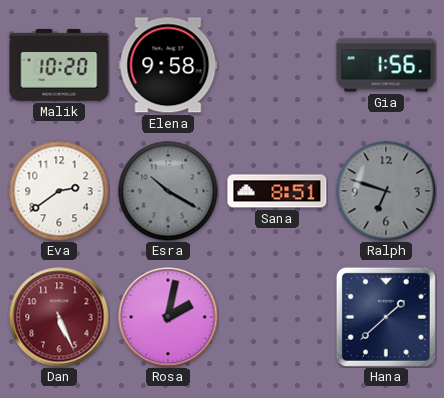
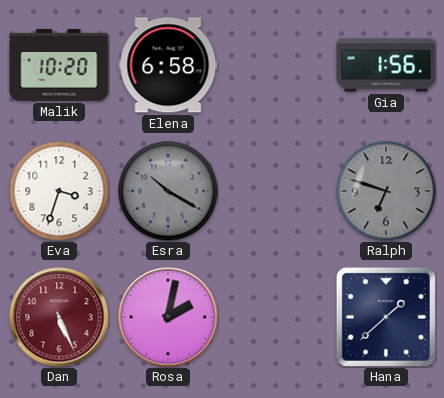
Elena: 9:58 -> 6:58
Eva: 2:39 -> 3:33
Sana: 8:51 -> none
